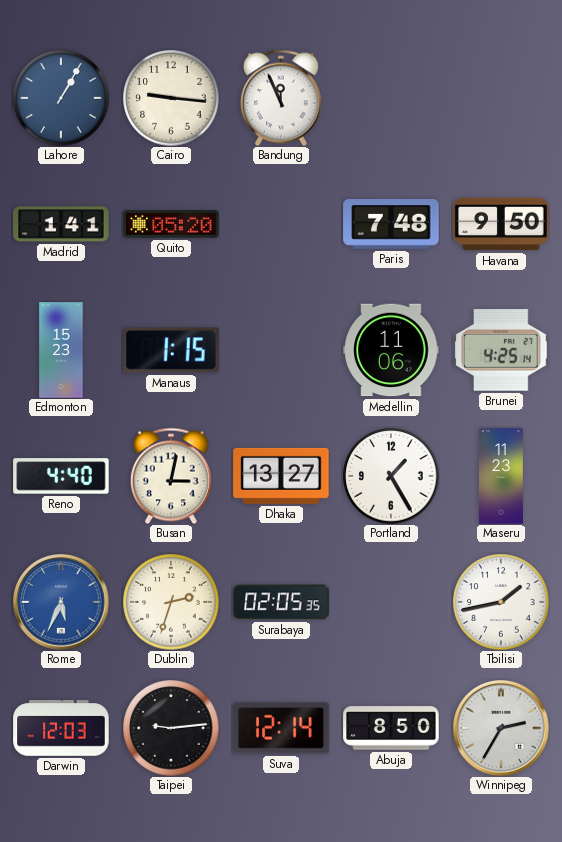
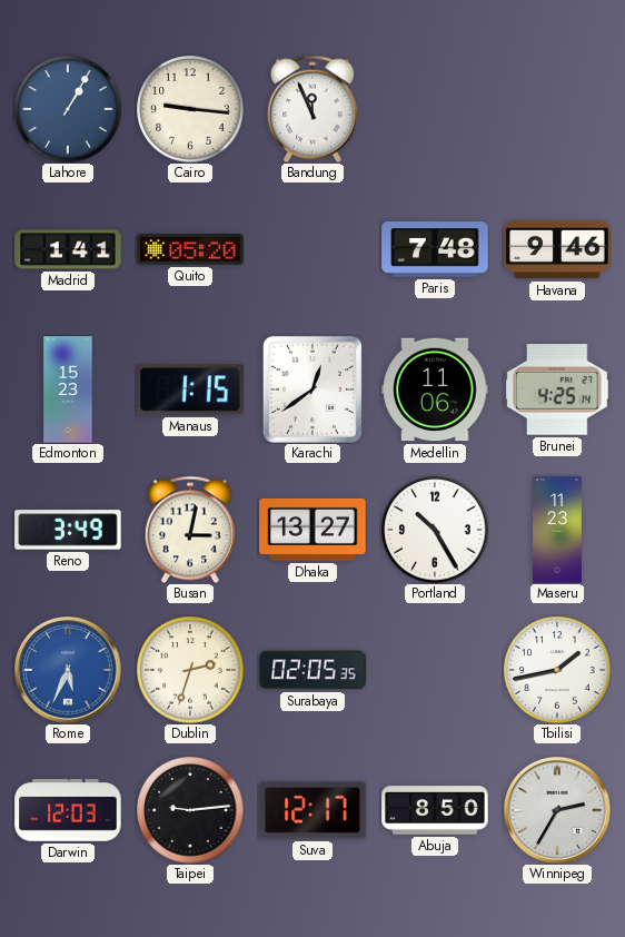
Havana: 9:50 -> 9:46
Karachi: none -> 12:39
Reno: 4:40 -> 3:49
Portland: 1:25 -> 10:25
Suva: 12:14 -> 12:17
